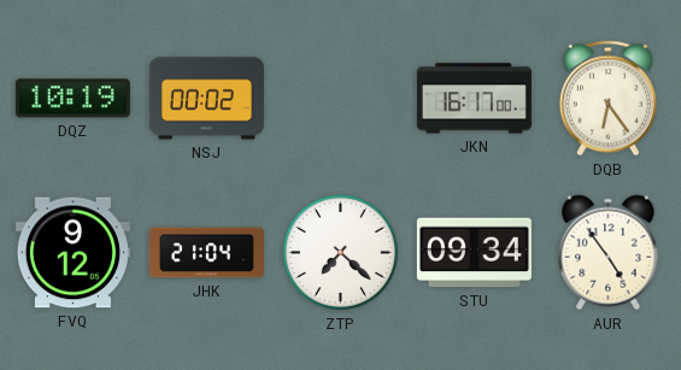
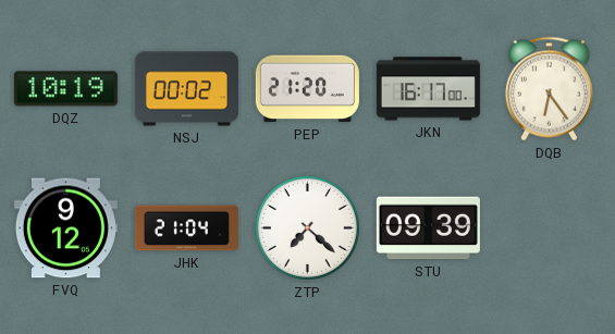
PEP: none -> 21:20
STU: 09:34 -> 09:39
AUR: 4:54 -> none
